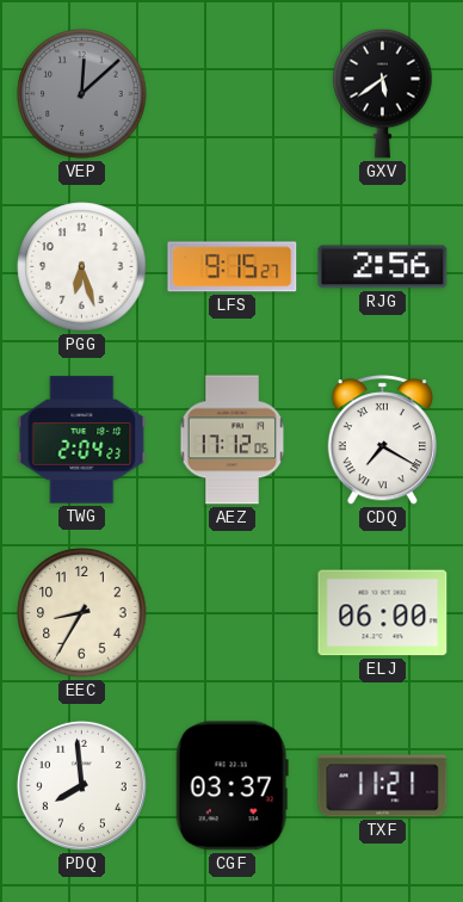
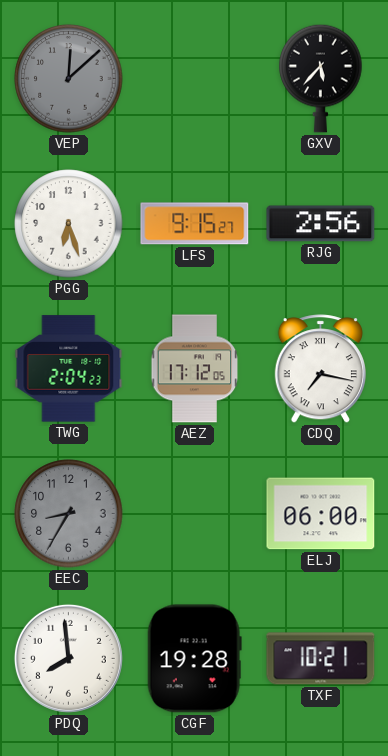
GXV: 5:39 -> 5:37
CDQ: 7:20 -> 7:17
EEC dial: cream -> grey
CGF: 03:37 -> 19:28
TXF: 11:21 -> 10:21
